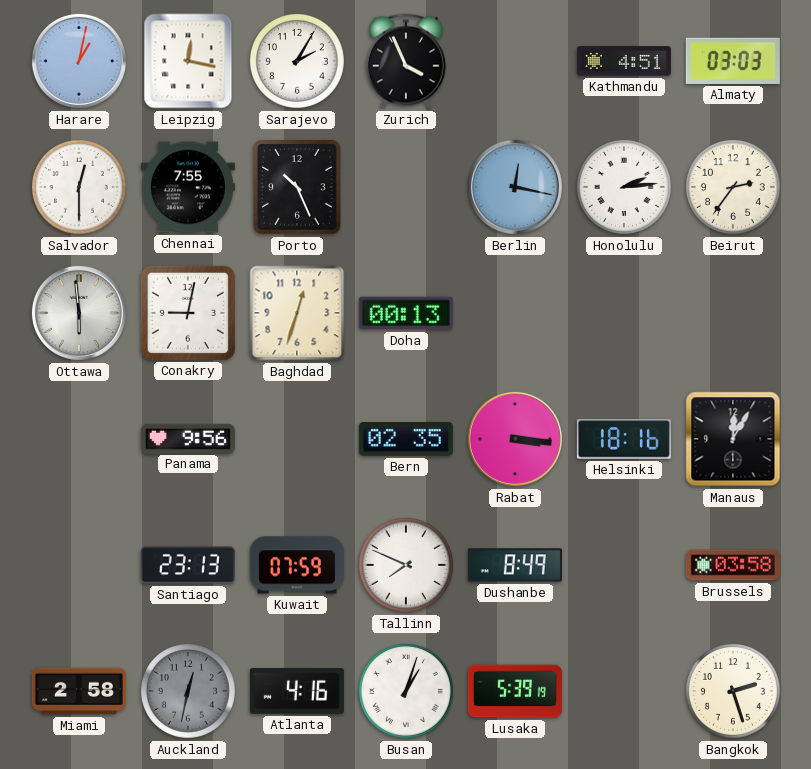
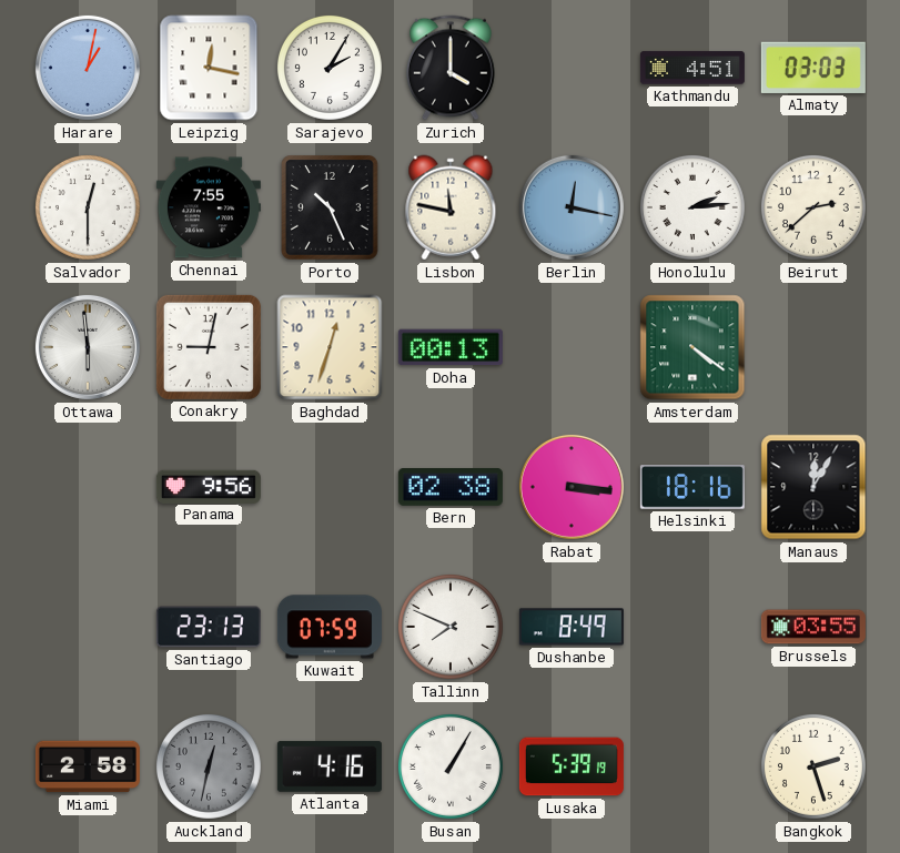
Zurich: 3:56 -> 4:00
Lisbon: none -> 11:47
Beirut: 2:36 -> 2:38
Amsterdam: none -> 4:21
Bern: 02:35 -> 02:38
Brussels: 03:58 -> 03:55
Busan: 1:03 -> 1:05
